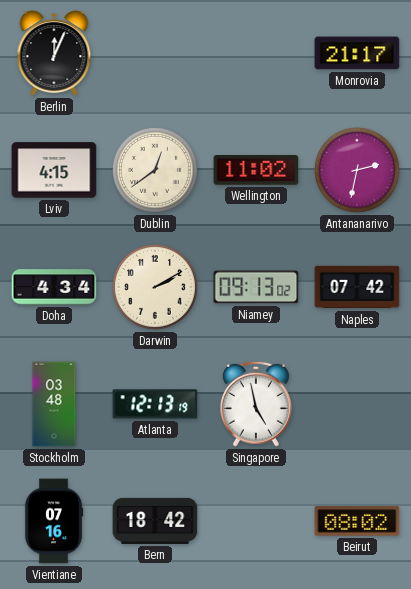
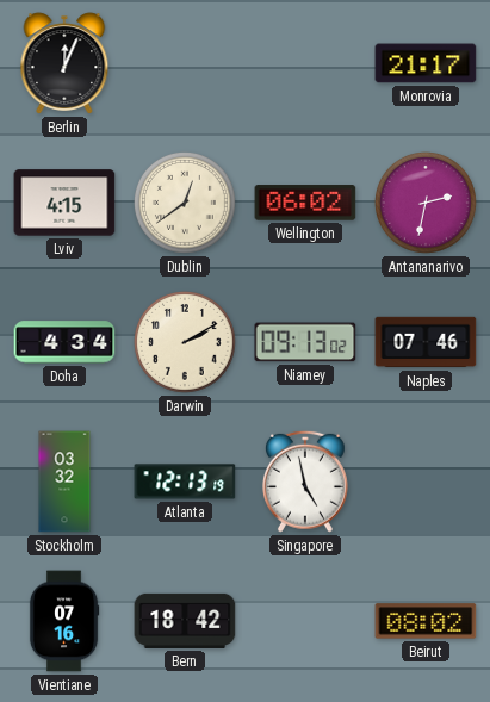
Wellington: 11:02 -> 06:02
Naples: 07:42 -> 07:46
Stockholm: 03:48 -> 03:32
